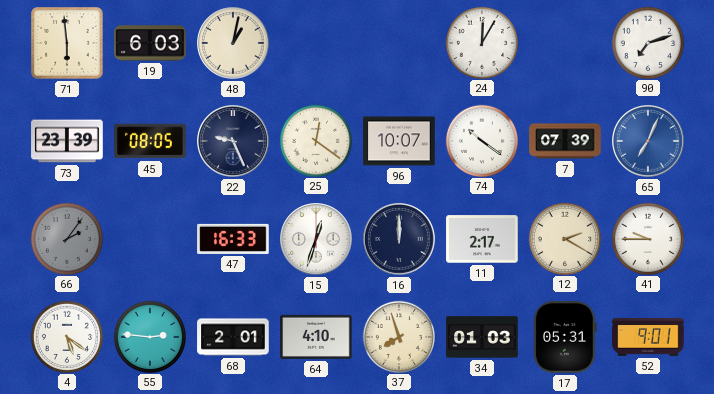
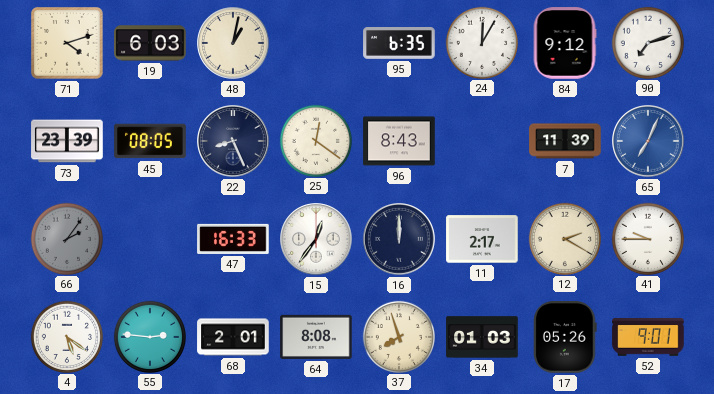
71: 5:59 -> 4:12
95: none -> 6:35
84: none -> 9:12
22: 9:26 -> 8:26
96: 10:07 -> 8:43
74: 10:21 -> none
7: 07:39 -> 11:39
15: 12:33 -> 12:36
64: 4:10 -> 8:08
17: 05:31 -> 05:26
